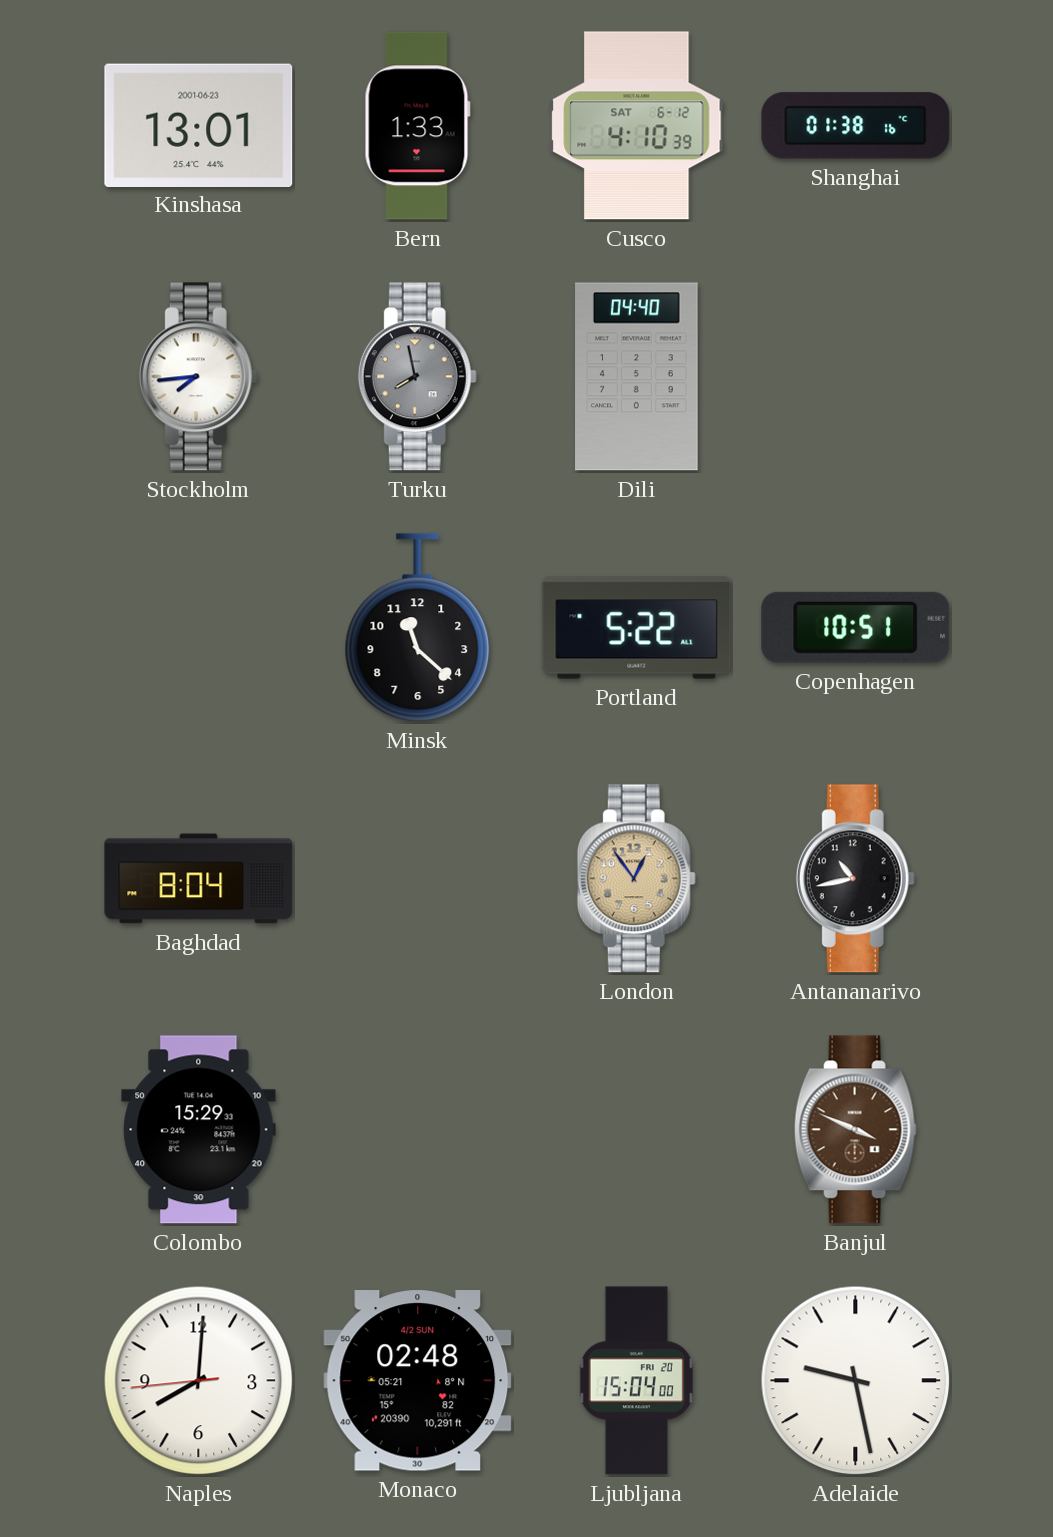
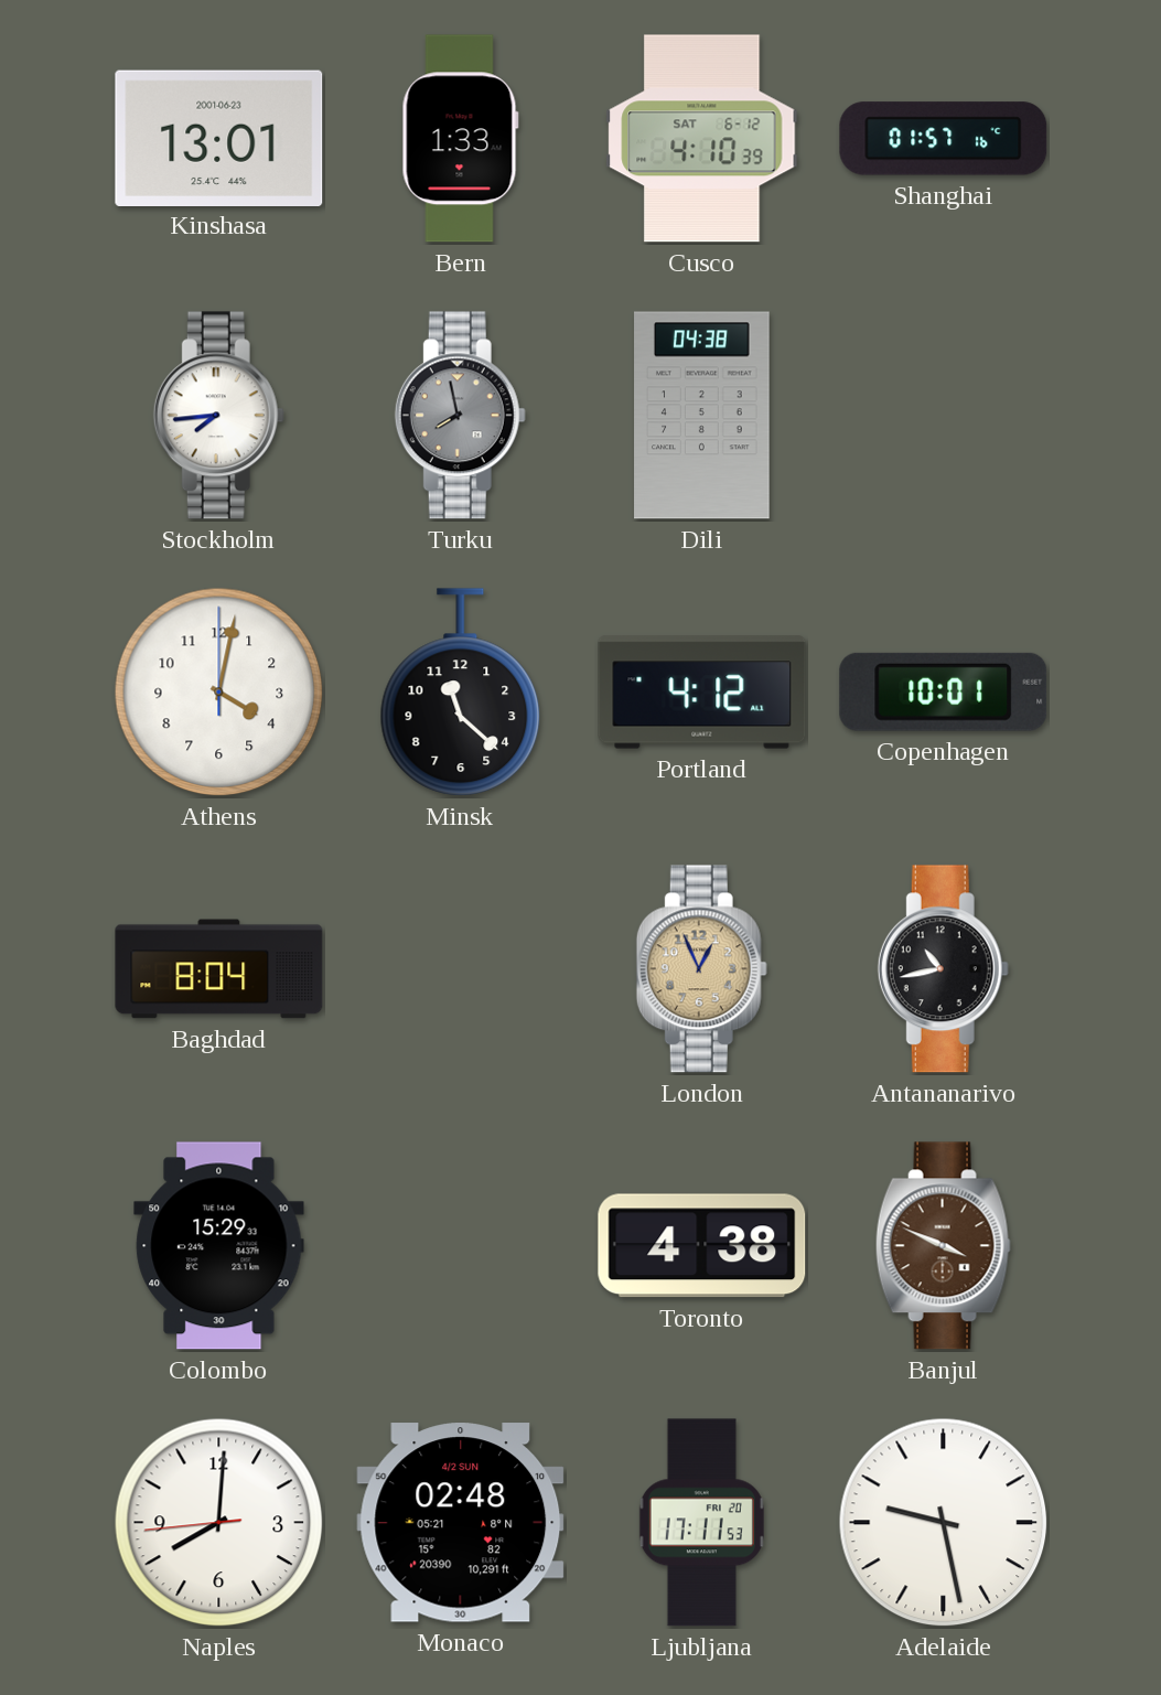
Shanghai: 01:38 -> 01:57
Dili: 04:40 -> 04:38
Athens: none -> 4:02
Portland: 5:22 -> 4:12
Copenhagen: 10:51 -> 10:01
London: 12:54 -> 12:56
Toronto: none -> 4:38
Ljubljana: 15:04 -> 17:11
